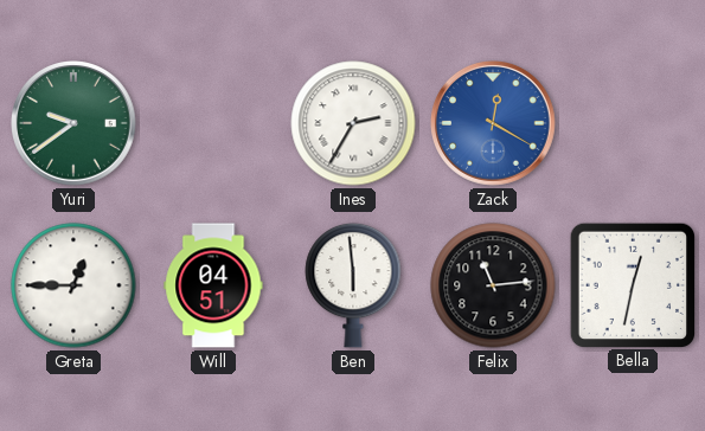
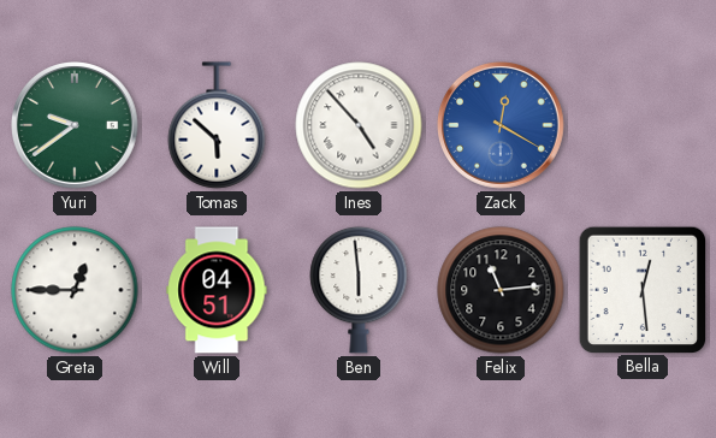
Tomas: none -> 5:52
Ines: 2:35 -> 4:53
Bella: 12:32 -> 12:29
